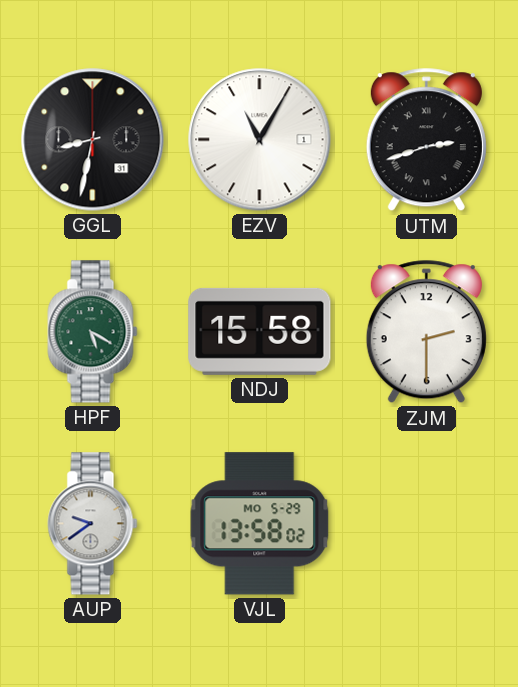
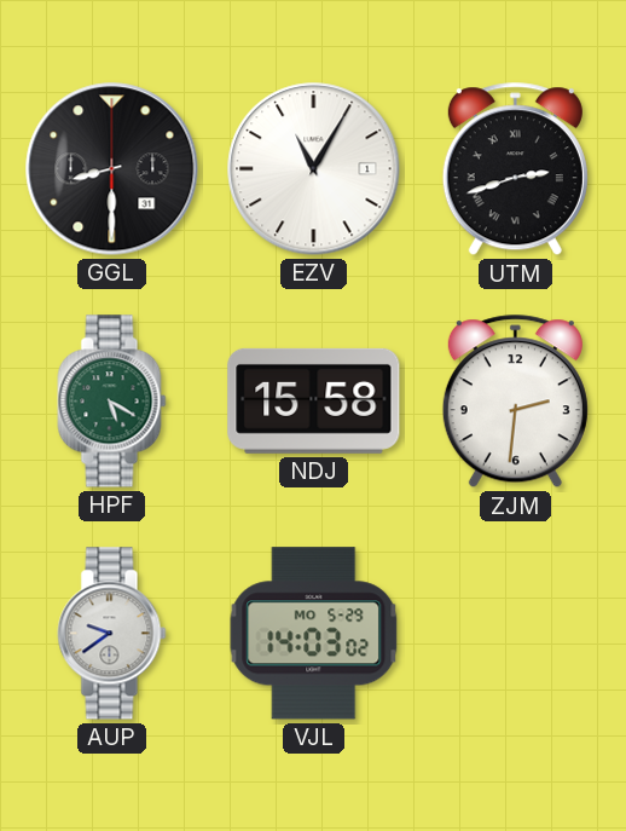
GGL: 8:32 -> 8:30
ZJM: 2:30 -> 2:31
VJL: 13:58 -> 14:03
